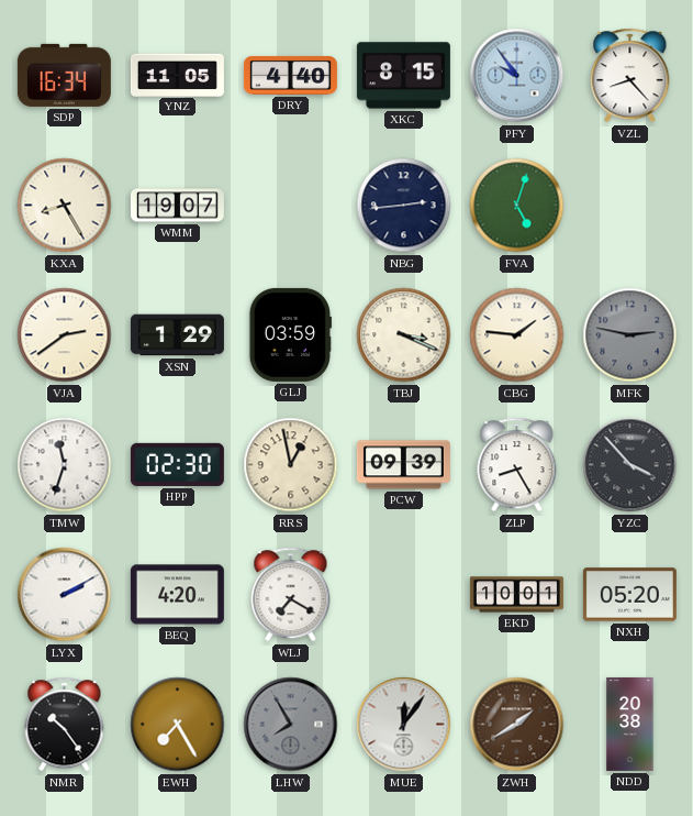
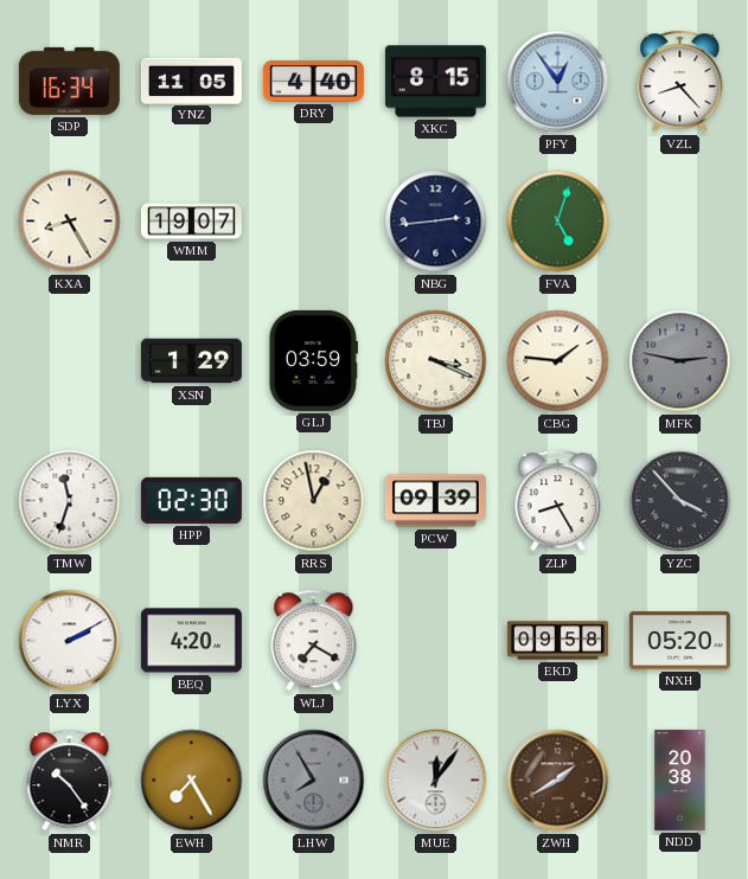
PFY: 9:54 -> 12:54
VJA: 2:39 -> none
EKD: 10:01 -> 09:58
